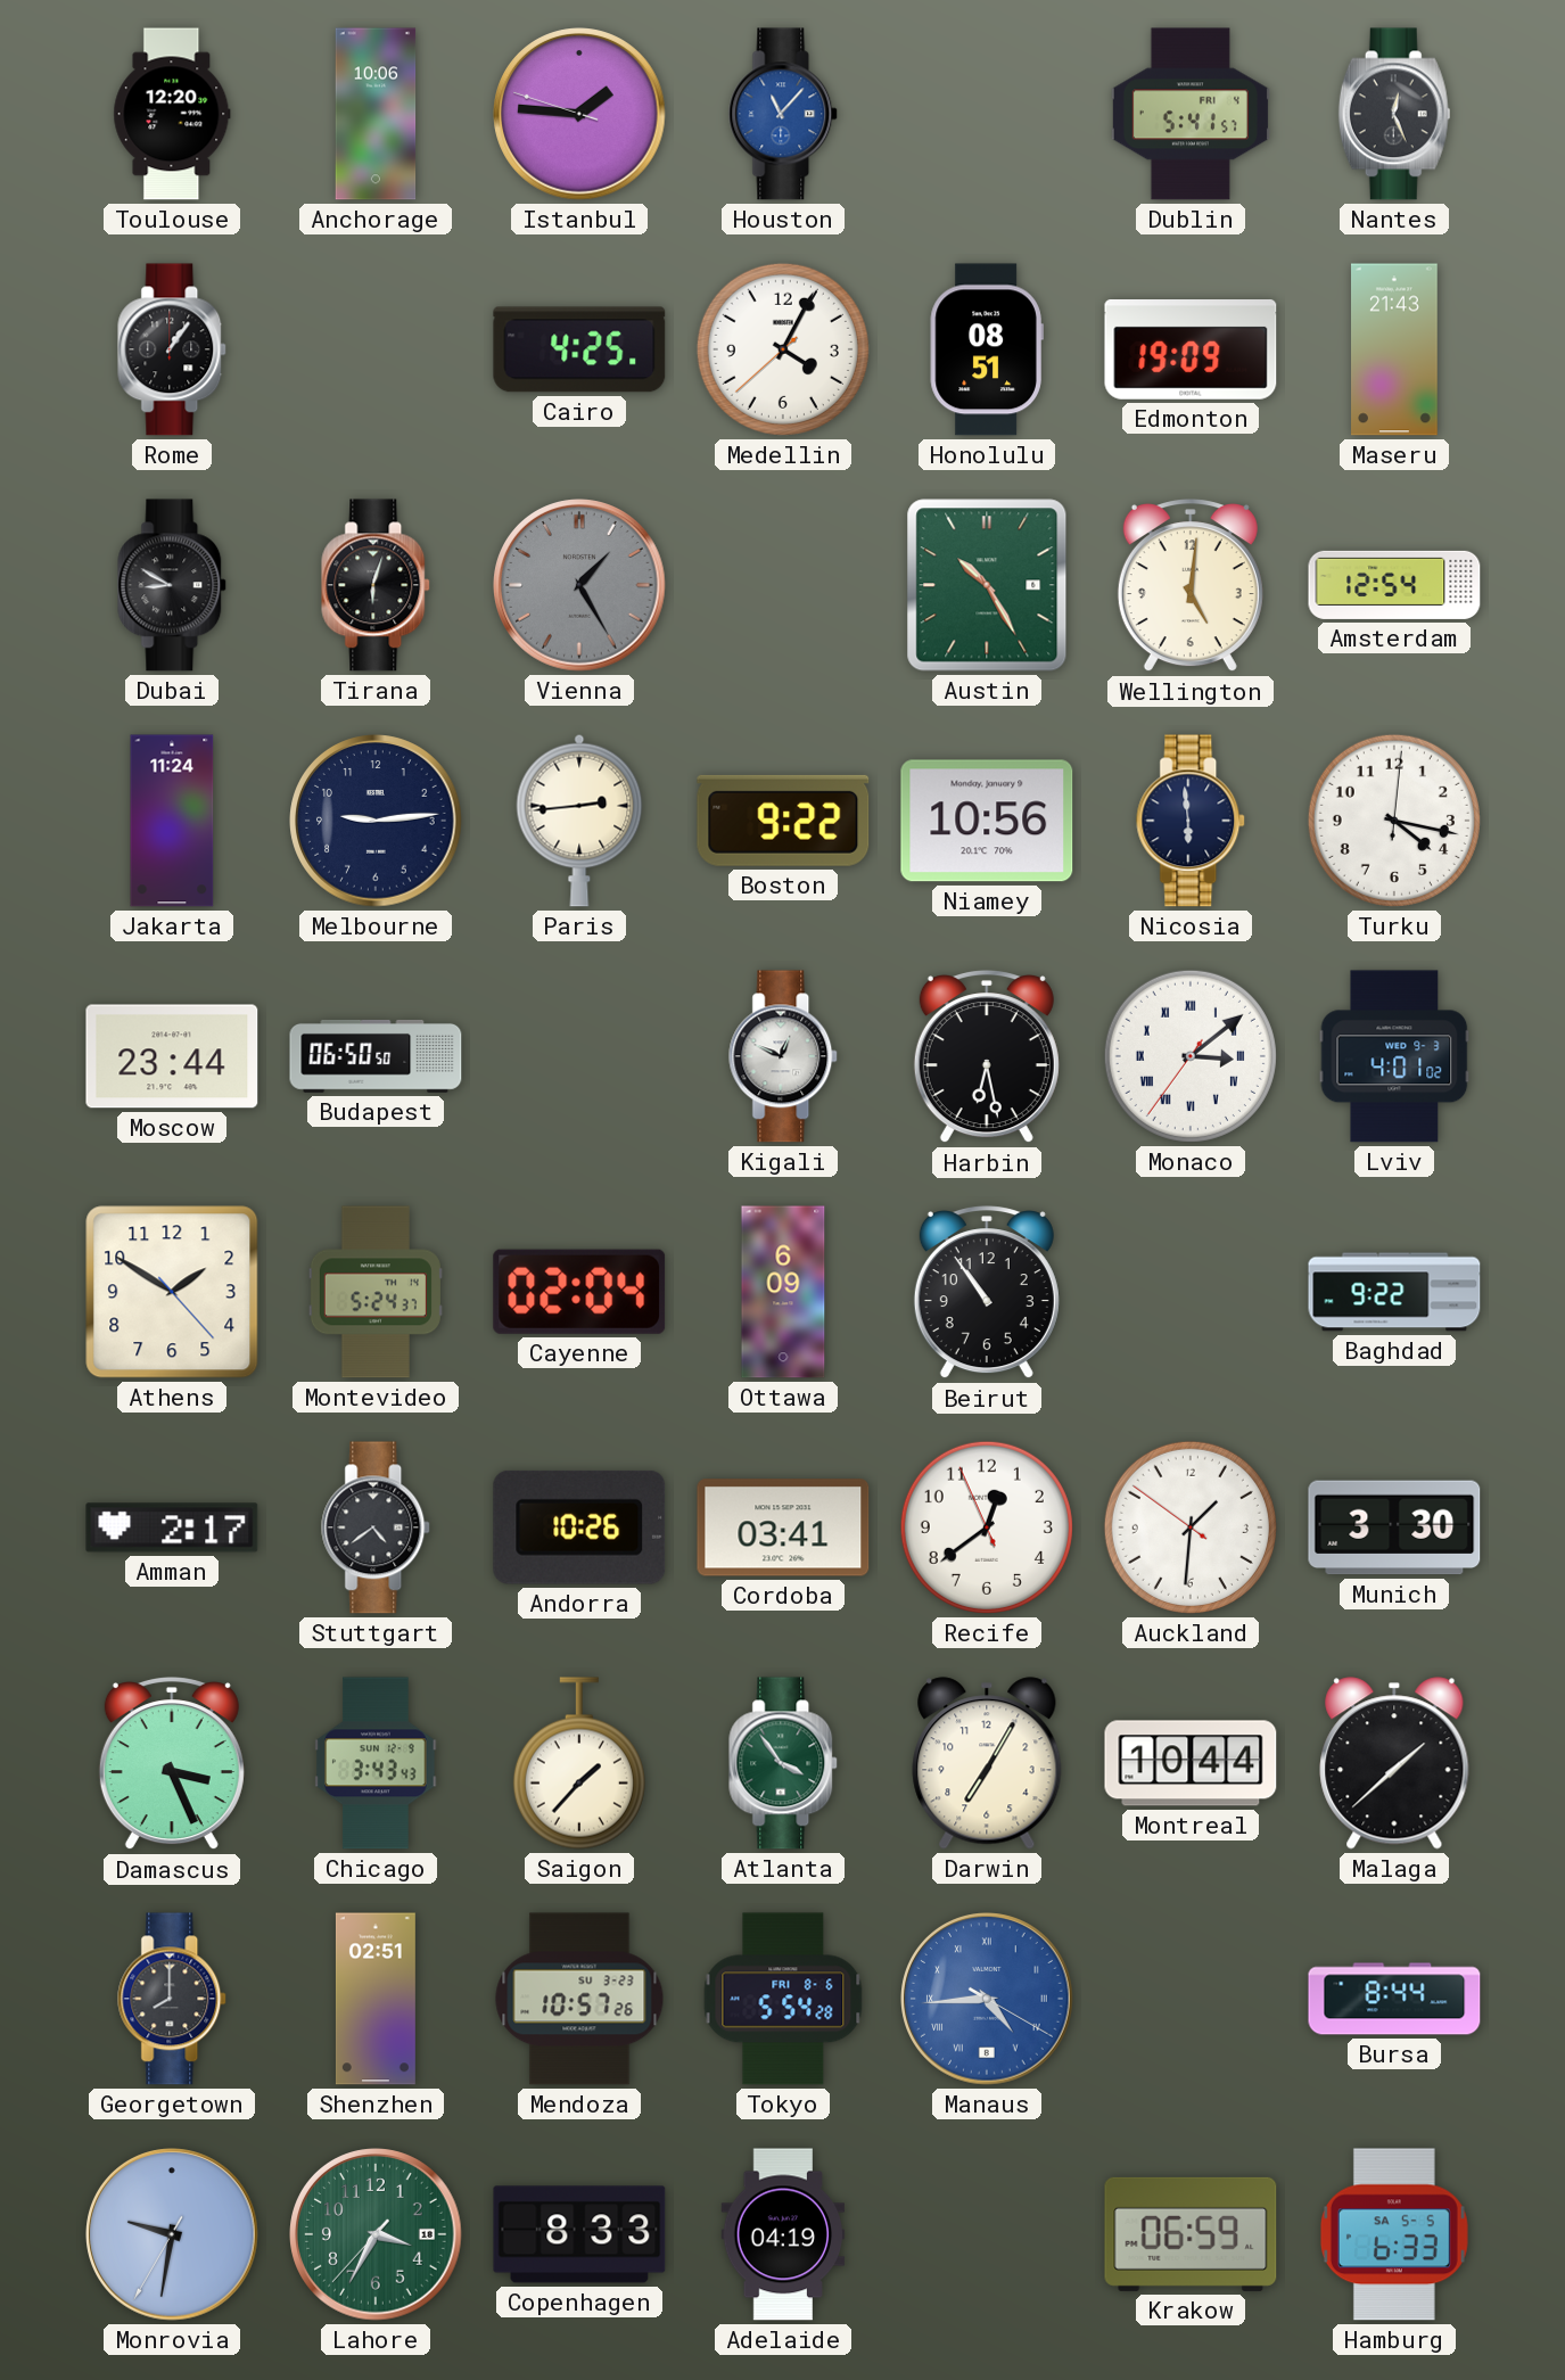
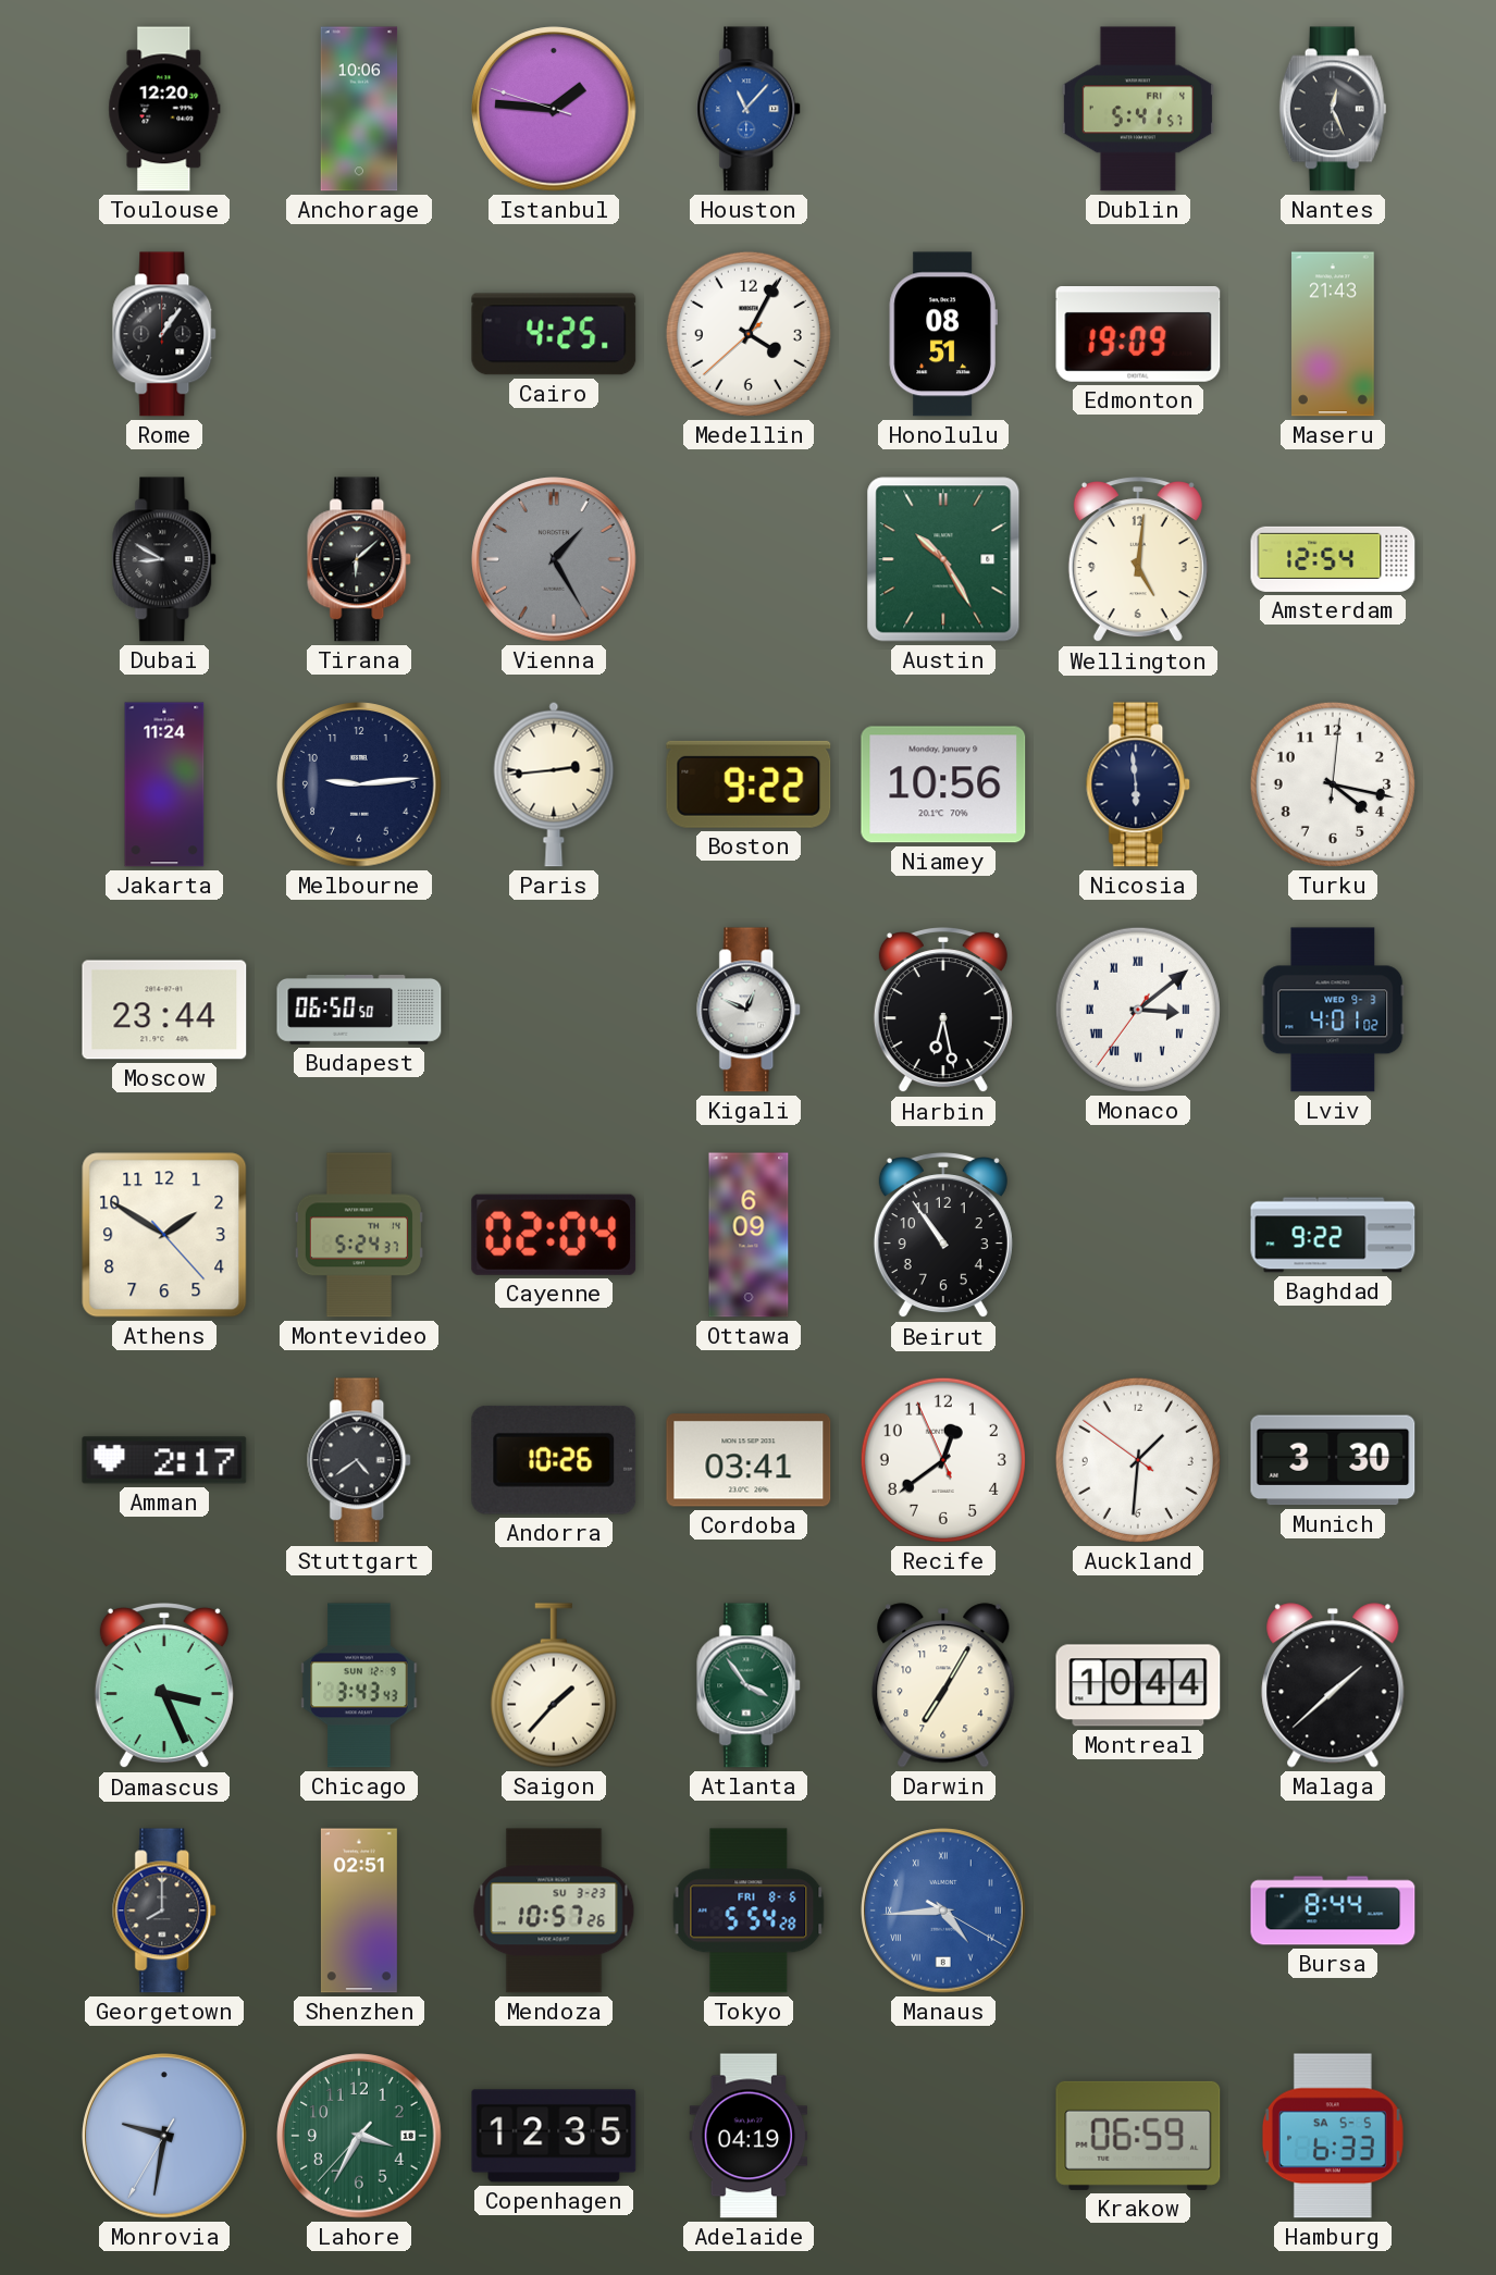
Tirana: 6:03 -> 6:08
Copenhagen: 8:33 -> 12:35
